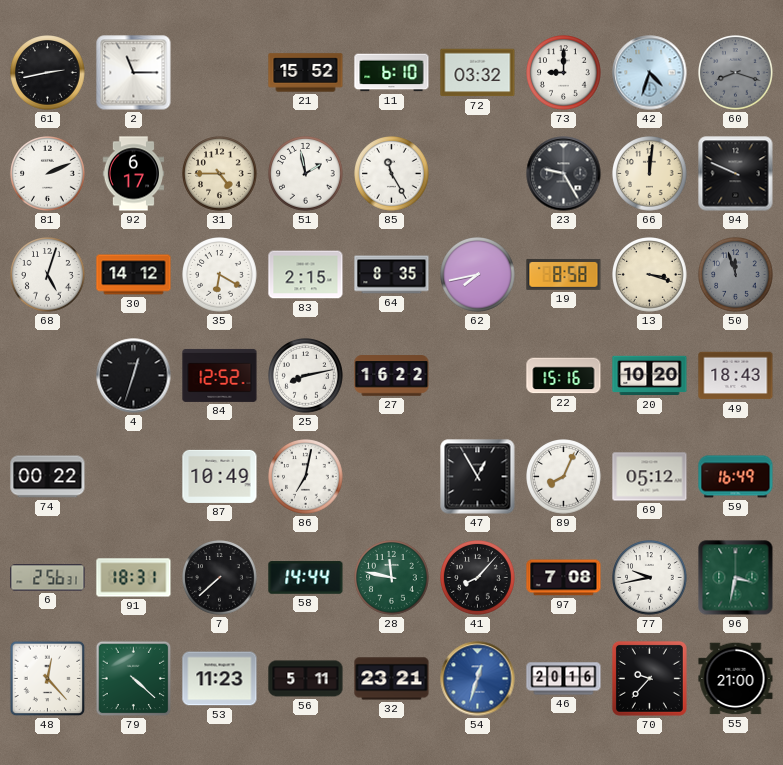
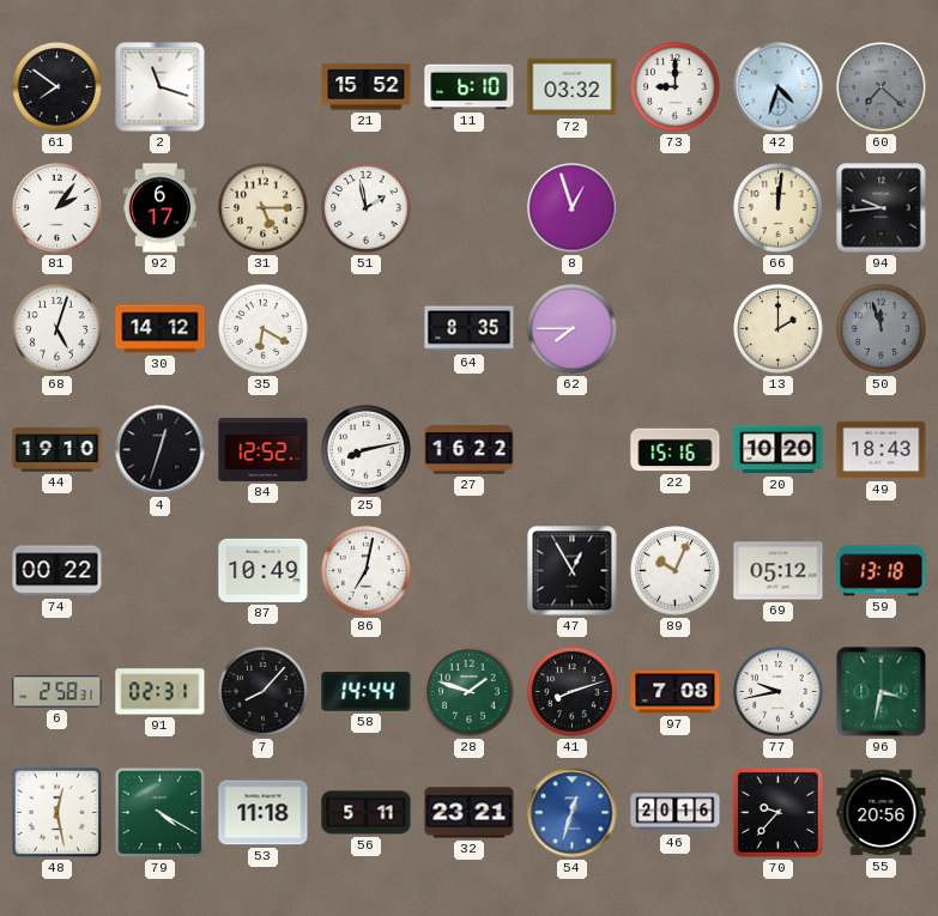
61: 2:43 -> 7:51
2: 11:15 -> 11:18
60: 8:18 -> 7:22
81: 2:11 -> 2:06
31: 4:45 -> 5:15
85: 11:25 -> none
8: none -> 12:57
23: 9:25 -> none
94: 9:49 -> 9:44
83: 2:15 -> none
62: 7:43 -> 7:45
19: 8:58 -> none
13: 3:18 -> 2:00
44: none -> 19:10
89: 8:04 -> 10:04
59: 16:49 -> 13:18
6: 2:56 -> 2:58
91: 18:31 -> 02:31
7: 7:38 -> 8:07
28: 11:47 -> 1:48
41: 8:07 -> 8:12
48: 12:23 -> 12:28
79: 4:22 -> 4:20
53: 11:23 -> 11:18
55: 21:00 -> 20:56
